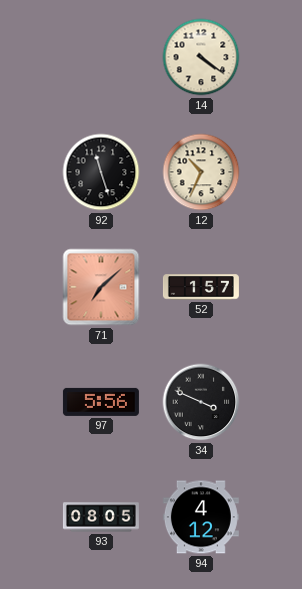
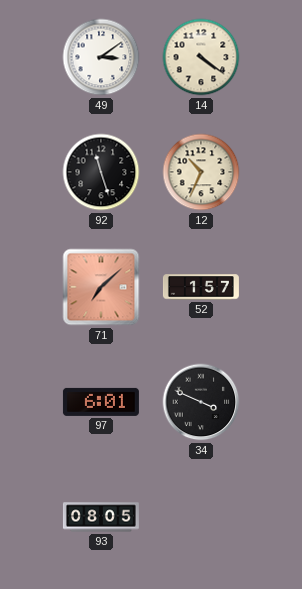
49: none -> 3:09
97: 5:56 -> 6:01
94: 4:12 -> none
